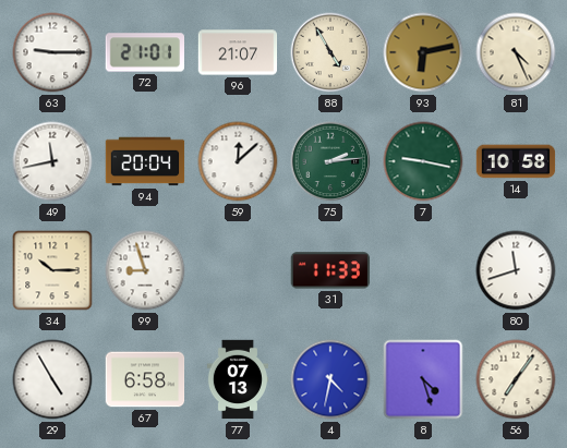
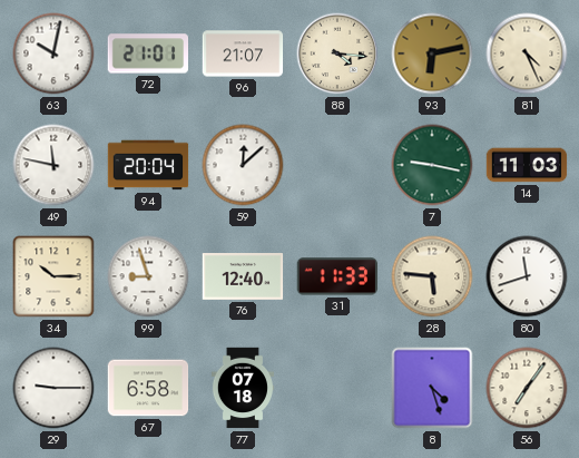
63: 9:15 -> 10:02
88: 4:55 -> 4:16
49: 11:43 -> 11:47
75: 2:14 -> none
14: 10:58 -> 11:03
76: none -> 12:40
28: none -> 5:46
29: 4:55 -> 9:15
77: 07:13 -> 07:18
4: 4:32 -> none
